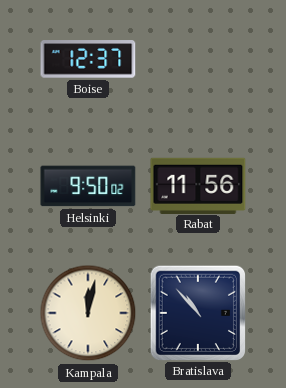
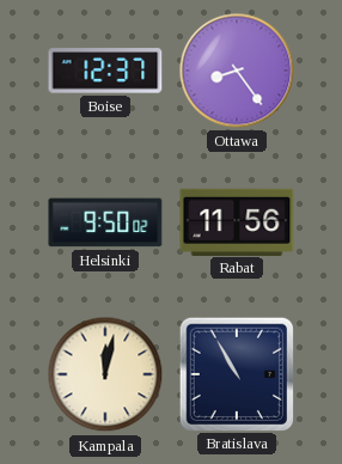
Ottawa: none -> 8:24
Bratislava: 10:53 -> 10:55
